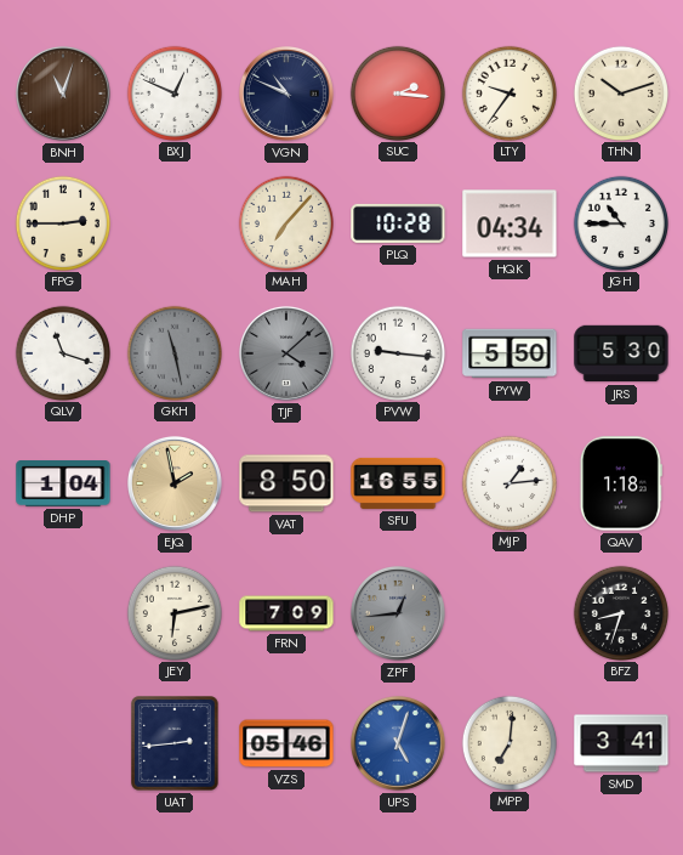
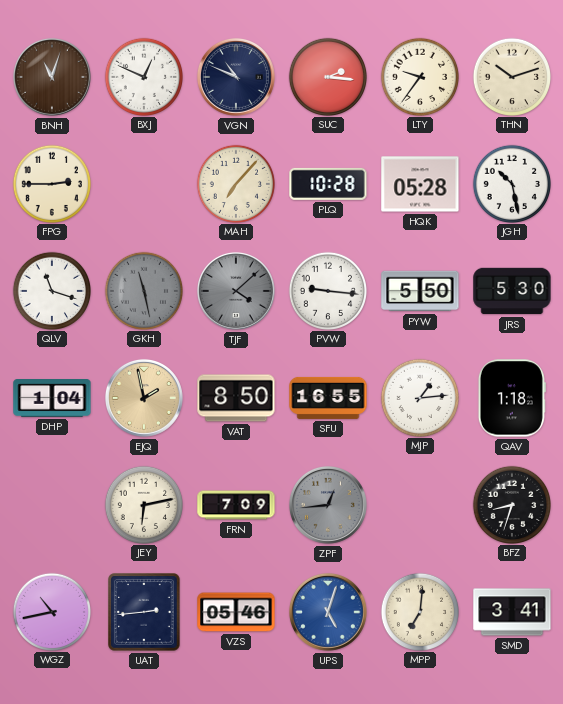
HQK: 04:34 -> 05:28
JGH: 10:45 -> 10:28
WGZ: none -> 10:43
